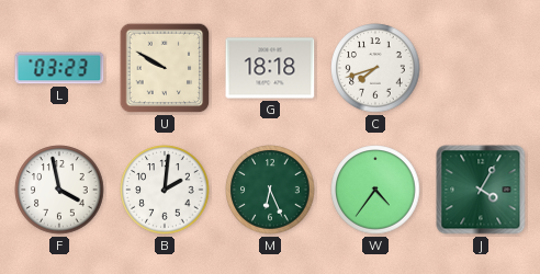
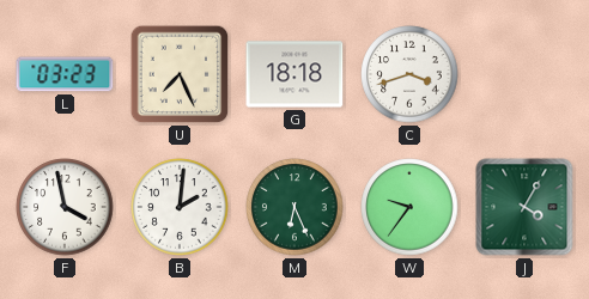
U: 9:50 -> 7:26
C: 7:42 -> 3:42
W: 4:36 -> 9:36
